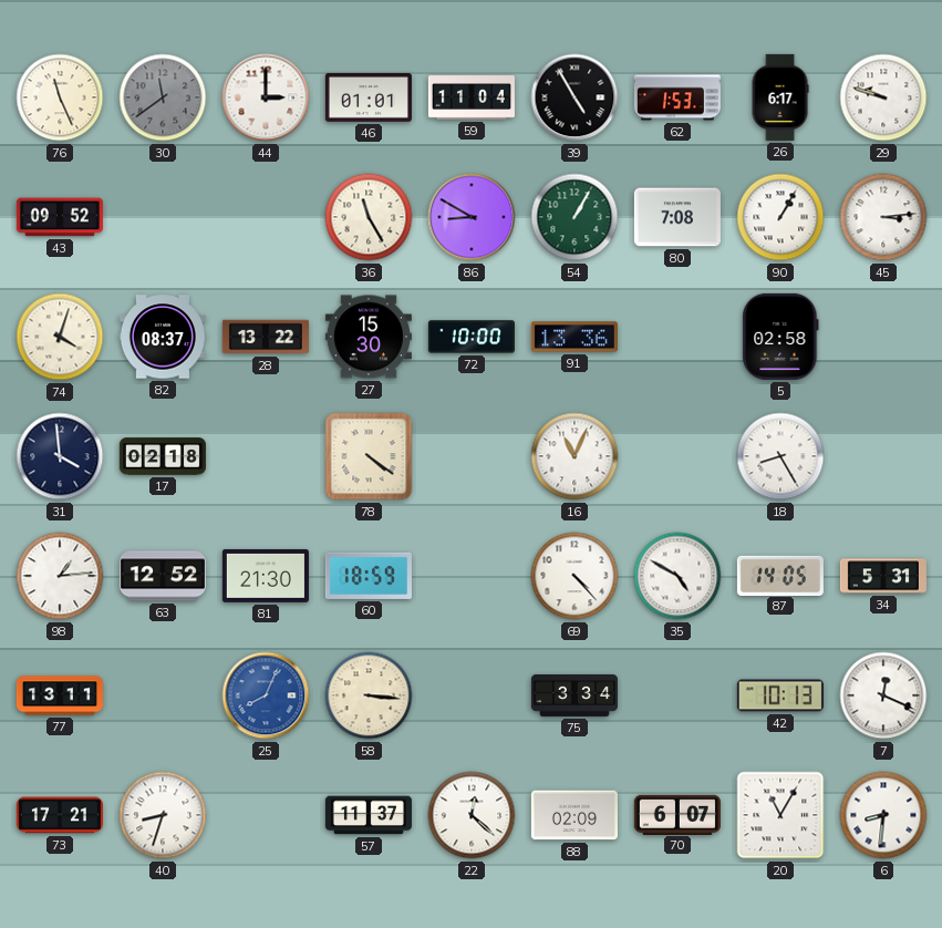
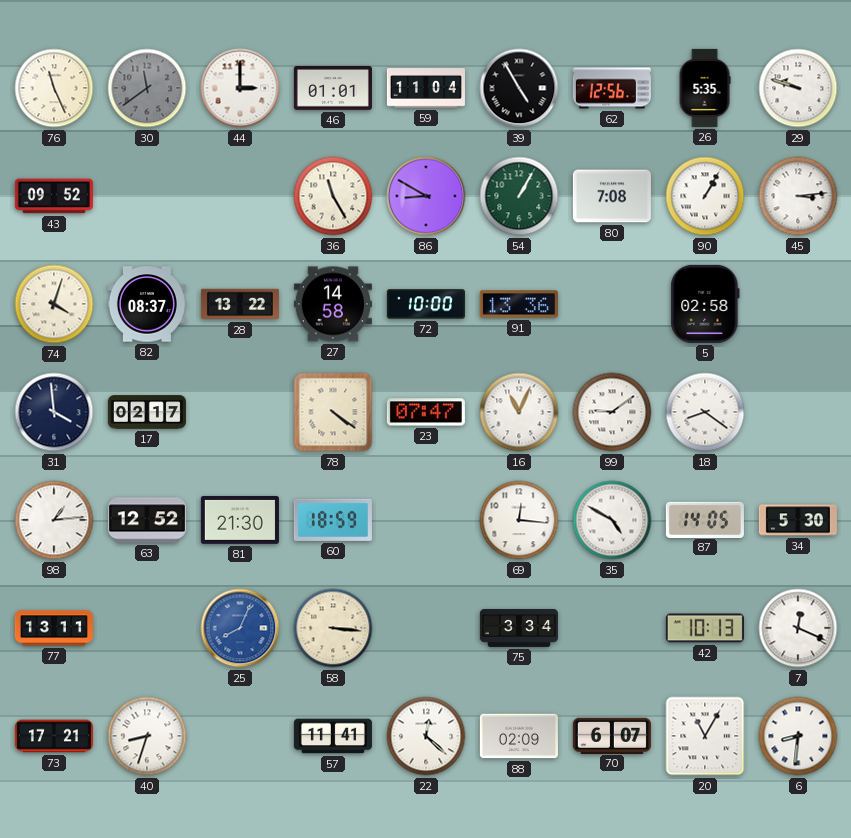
62: 1:53 -> 12:56
26: 6:17 -> 5:35
27: 15:30 -> 14:58
17: 02:18 -> 02:17
23: none -> 07:47
99: none -> 9:09
18: 8:25 -> 8:21
69: 4:23 -> 12:16
34: 5:31 -> 5:30
57: 11:37 -> 11:41
